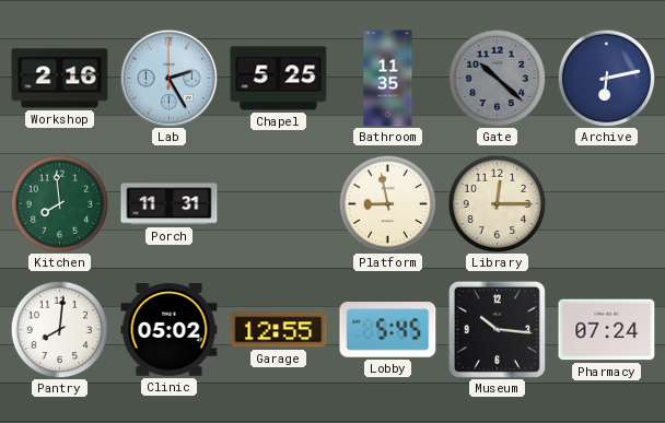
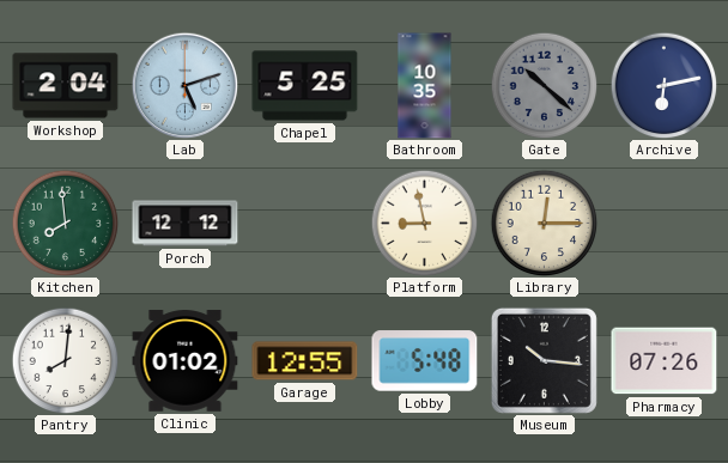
Workshop: 2:16 -> 2:04
Lab: 2:25 -> 5:12
Bathroom: 11:35 -> 10:35
Porch: 11:31 -> 12:12
Clinic: 05:02 -> 01:02
Lobby: 5:45 -> 5:48
Pharmacy: 07:24 -> 07:26
